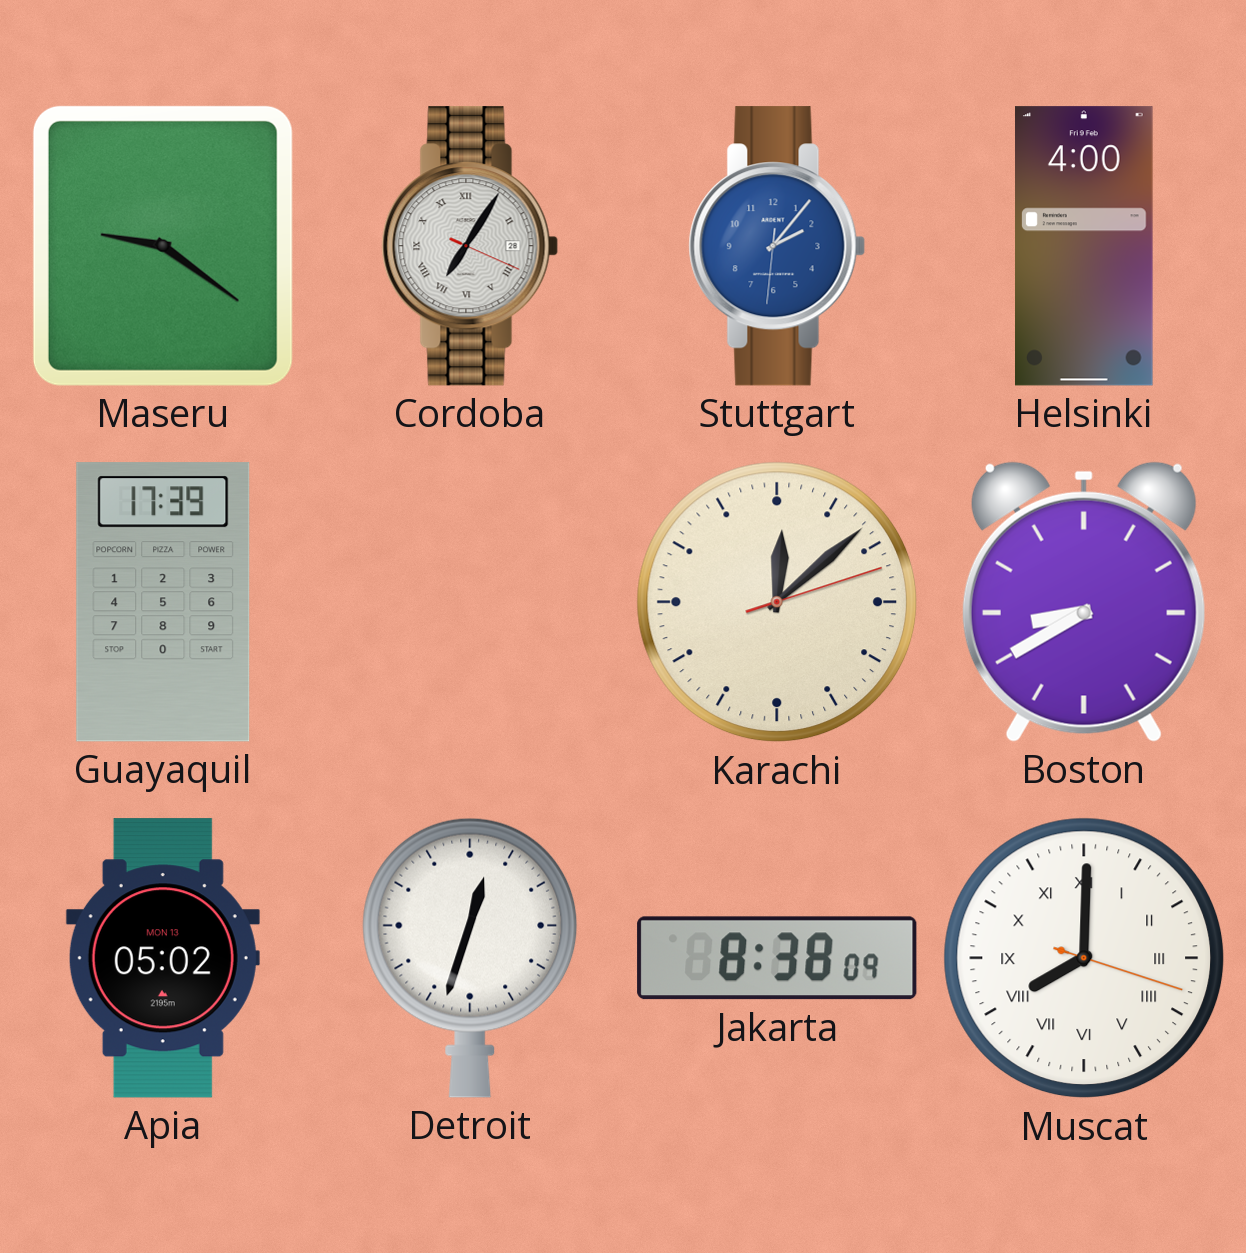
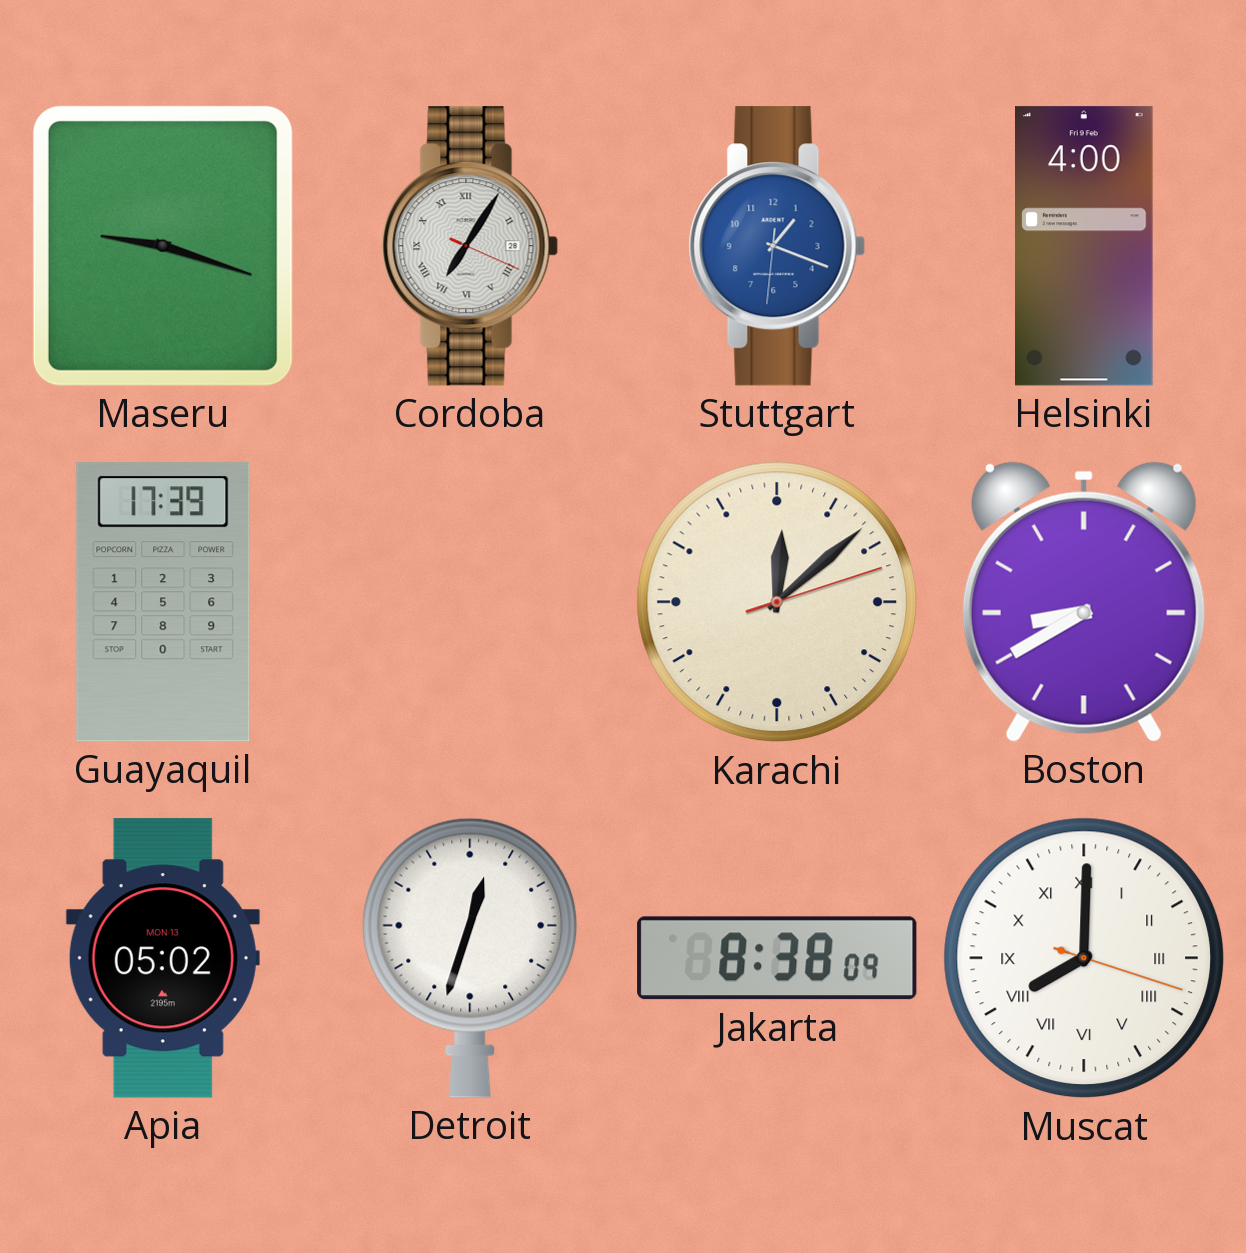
Maseru: 9:21 -> 9:18
Stuttgart: 2:06 -> 1:18
